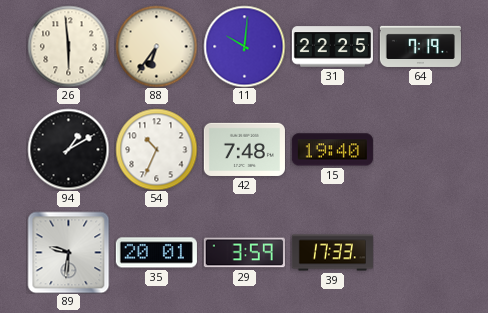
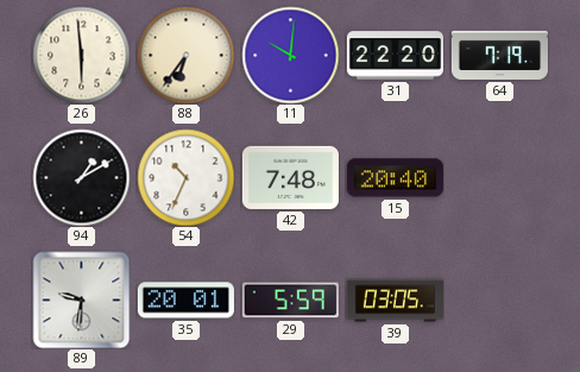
31: 22:25 -> 22:20
15: 19:40 -> 20:40
29: 3:59 -> 5:59
39: 17:33 -> 03:05
